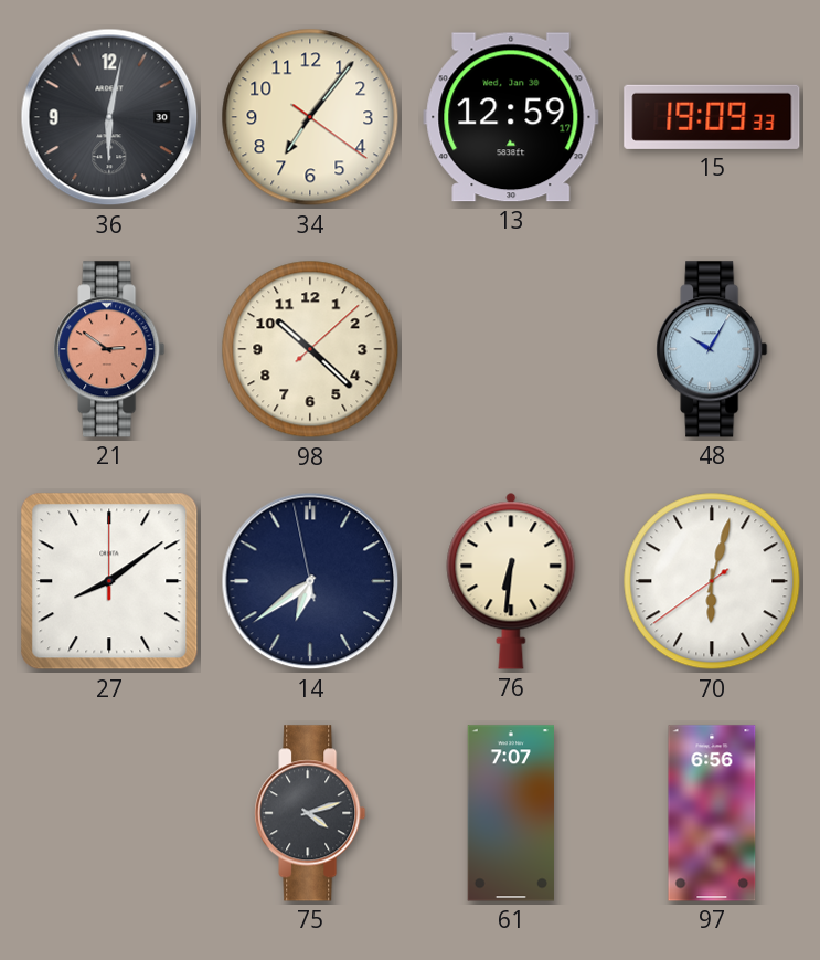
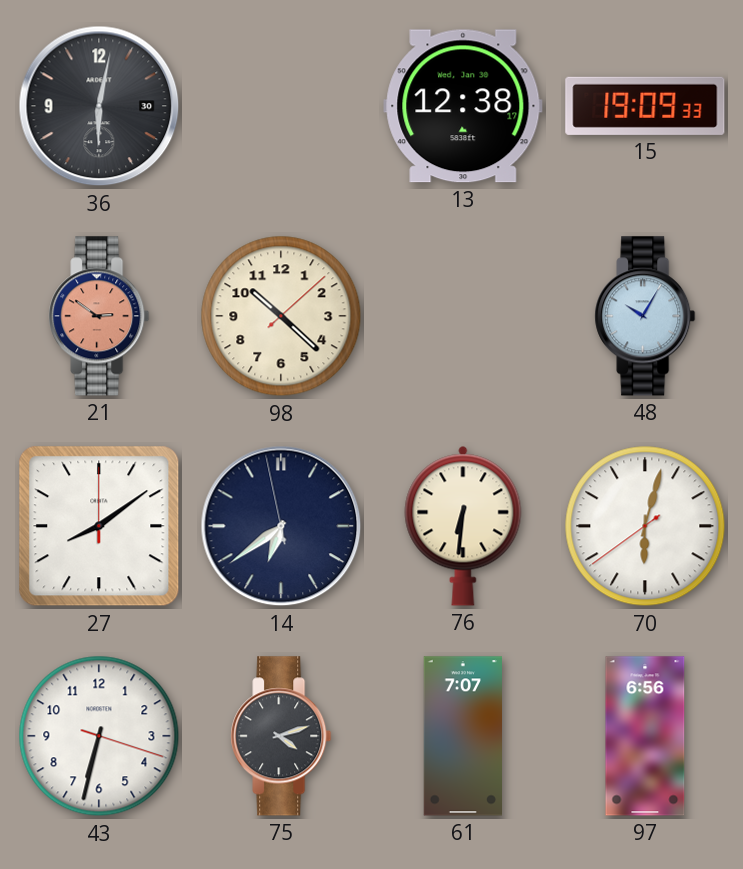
34: 7:06 -> none
13: 12:59 -> 12:38
43: none -> 6:32
